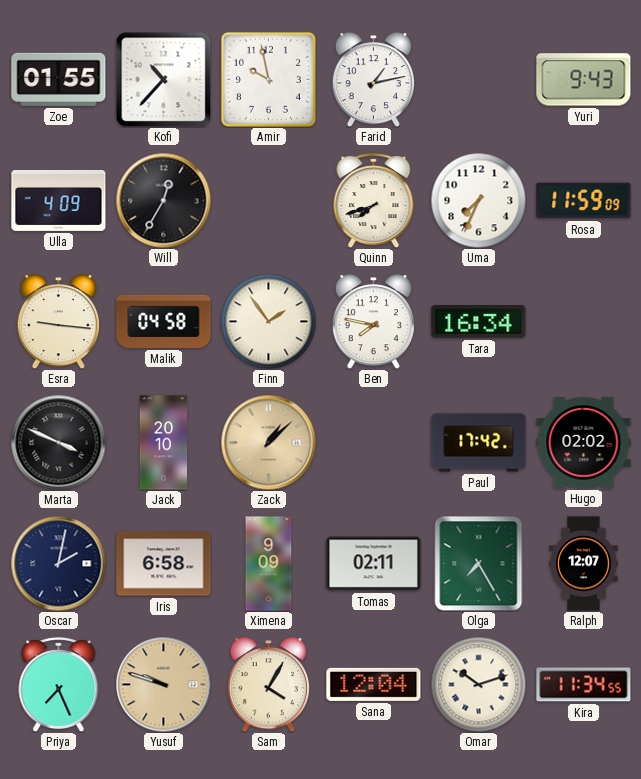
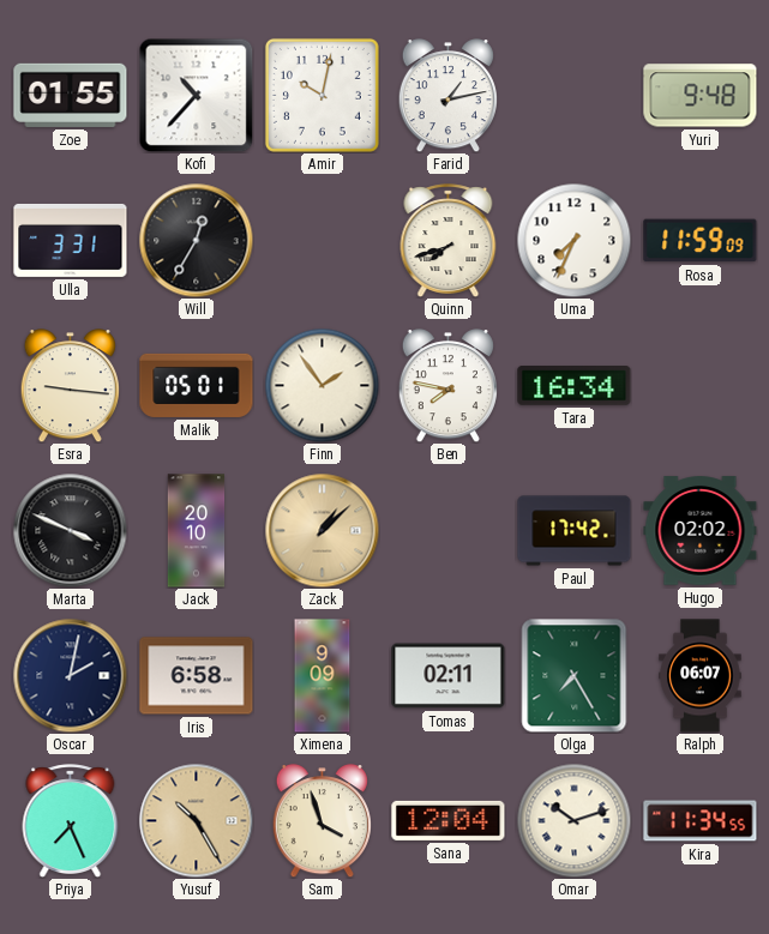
Amir: 9:58 -> 10:02
Yuri: 9:43 -> 9:48
Ulla: 4:09 -> 3:31
Malik: 04:58 -> 05:01
Ralph: 12:07 -> 06:07
Yusuf: 9:48 -> 10:25
Sam: 4:05 -> 3:57
